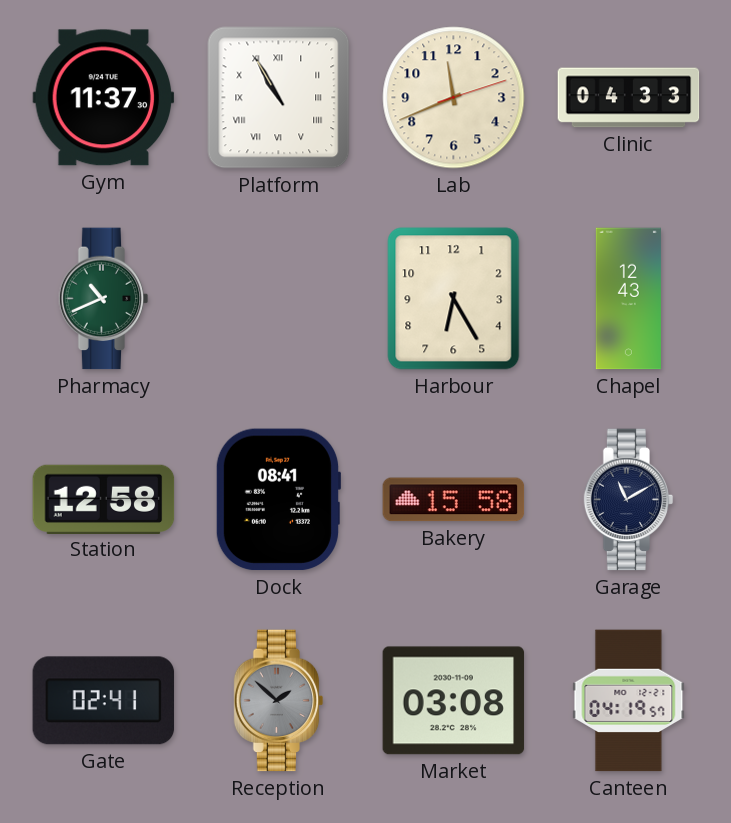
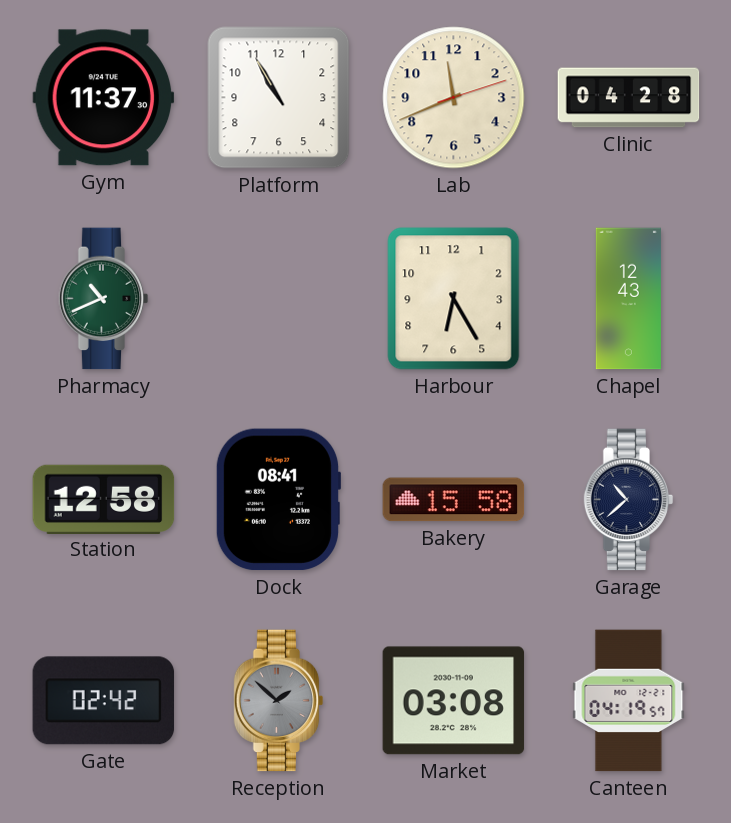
Platform numerals: Roman -> Arabic
Clinic: 04:33 -> 04:28
Garage: 11:10 -> 10:38
Gate: 02:41 -> 02:42
